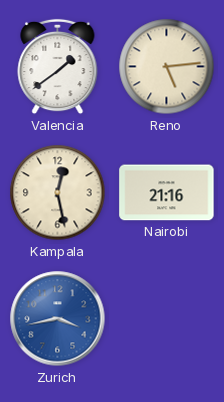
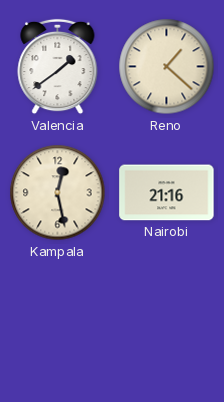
Reno: 5:14 -> 1:22
Zurich: 3:43 -> none
